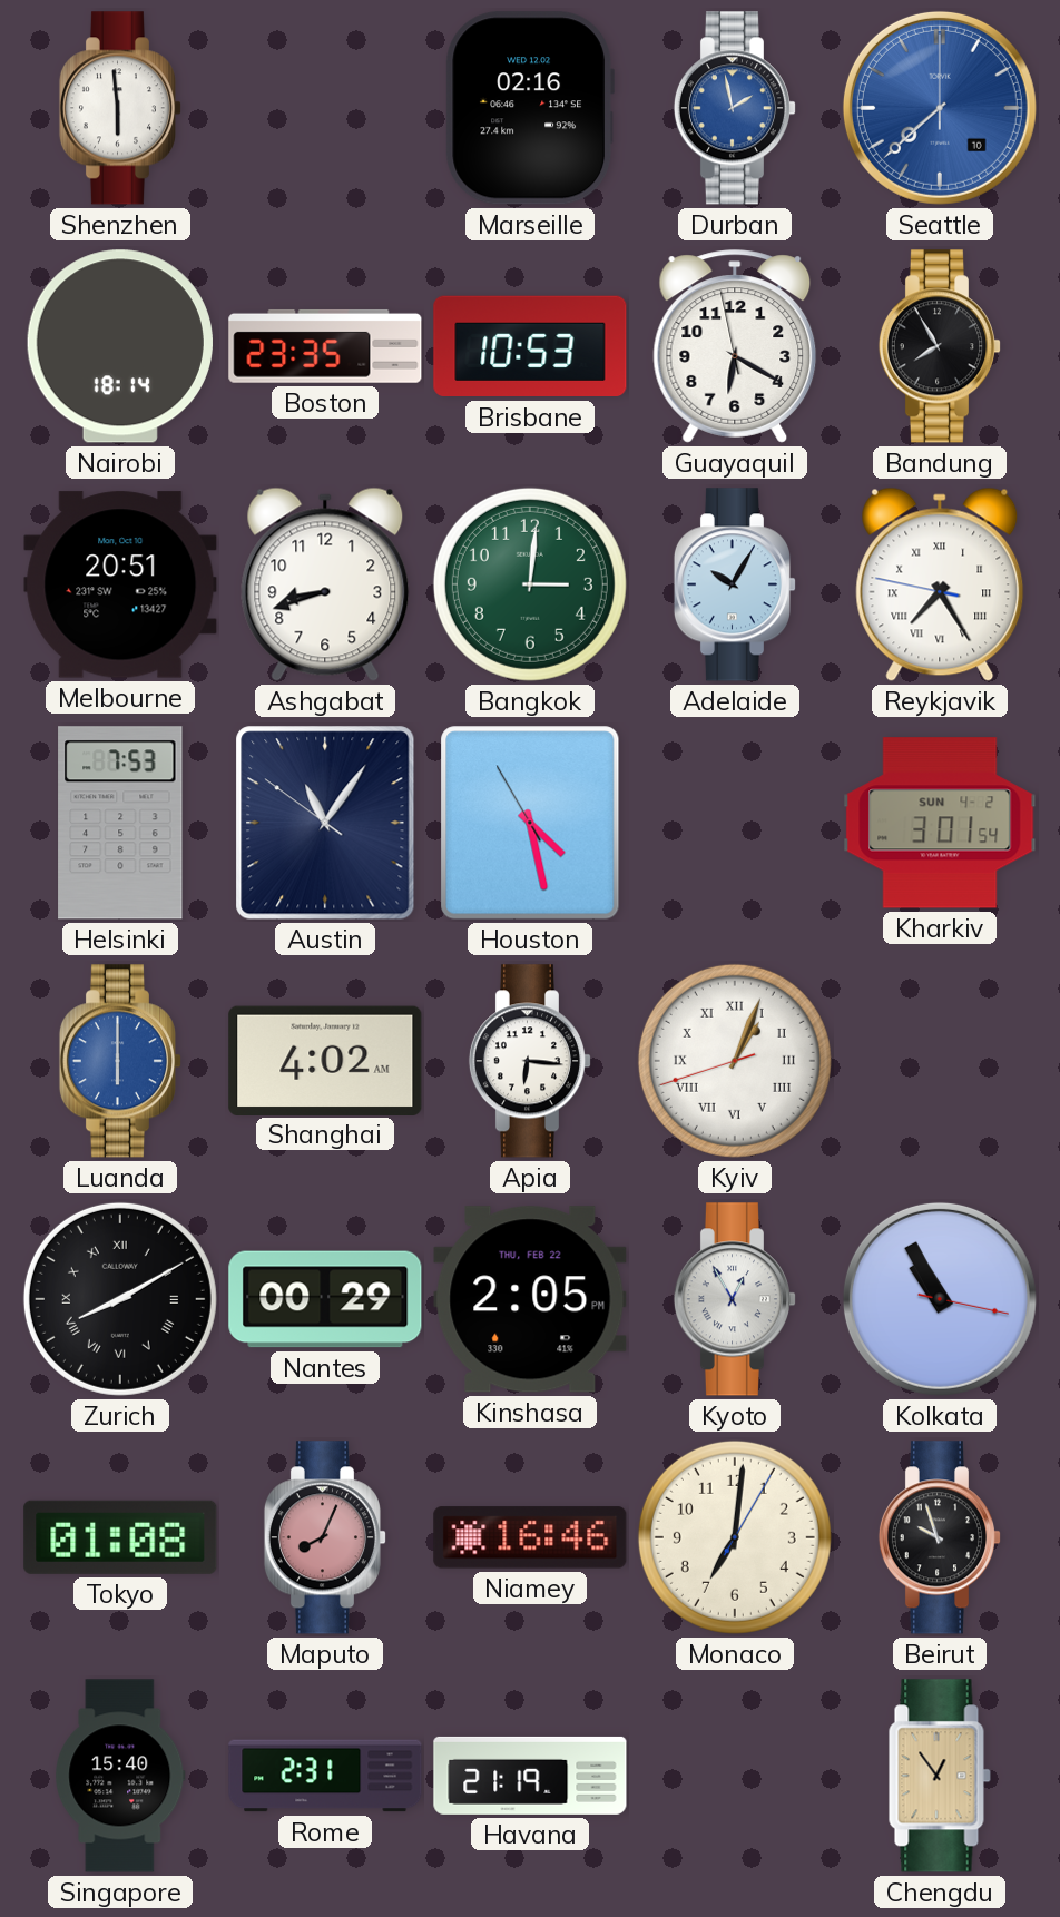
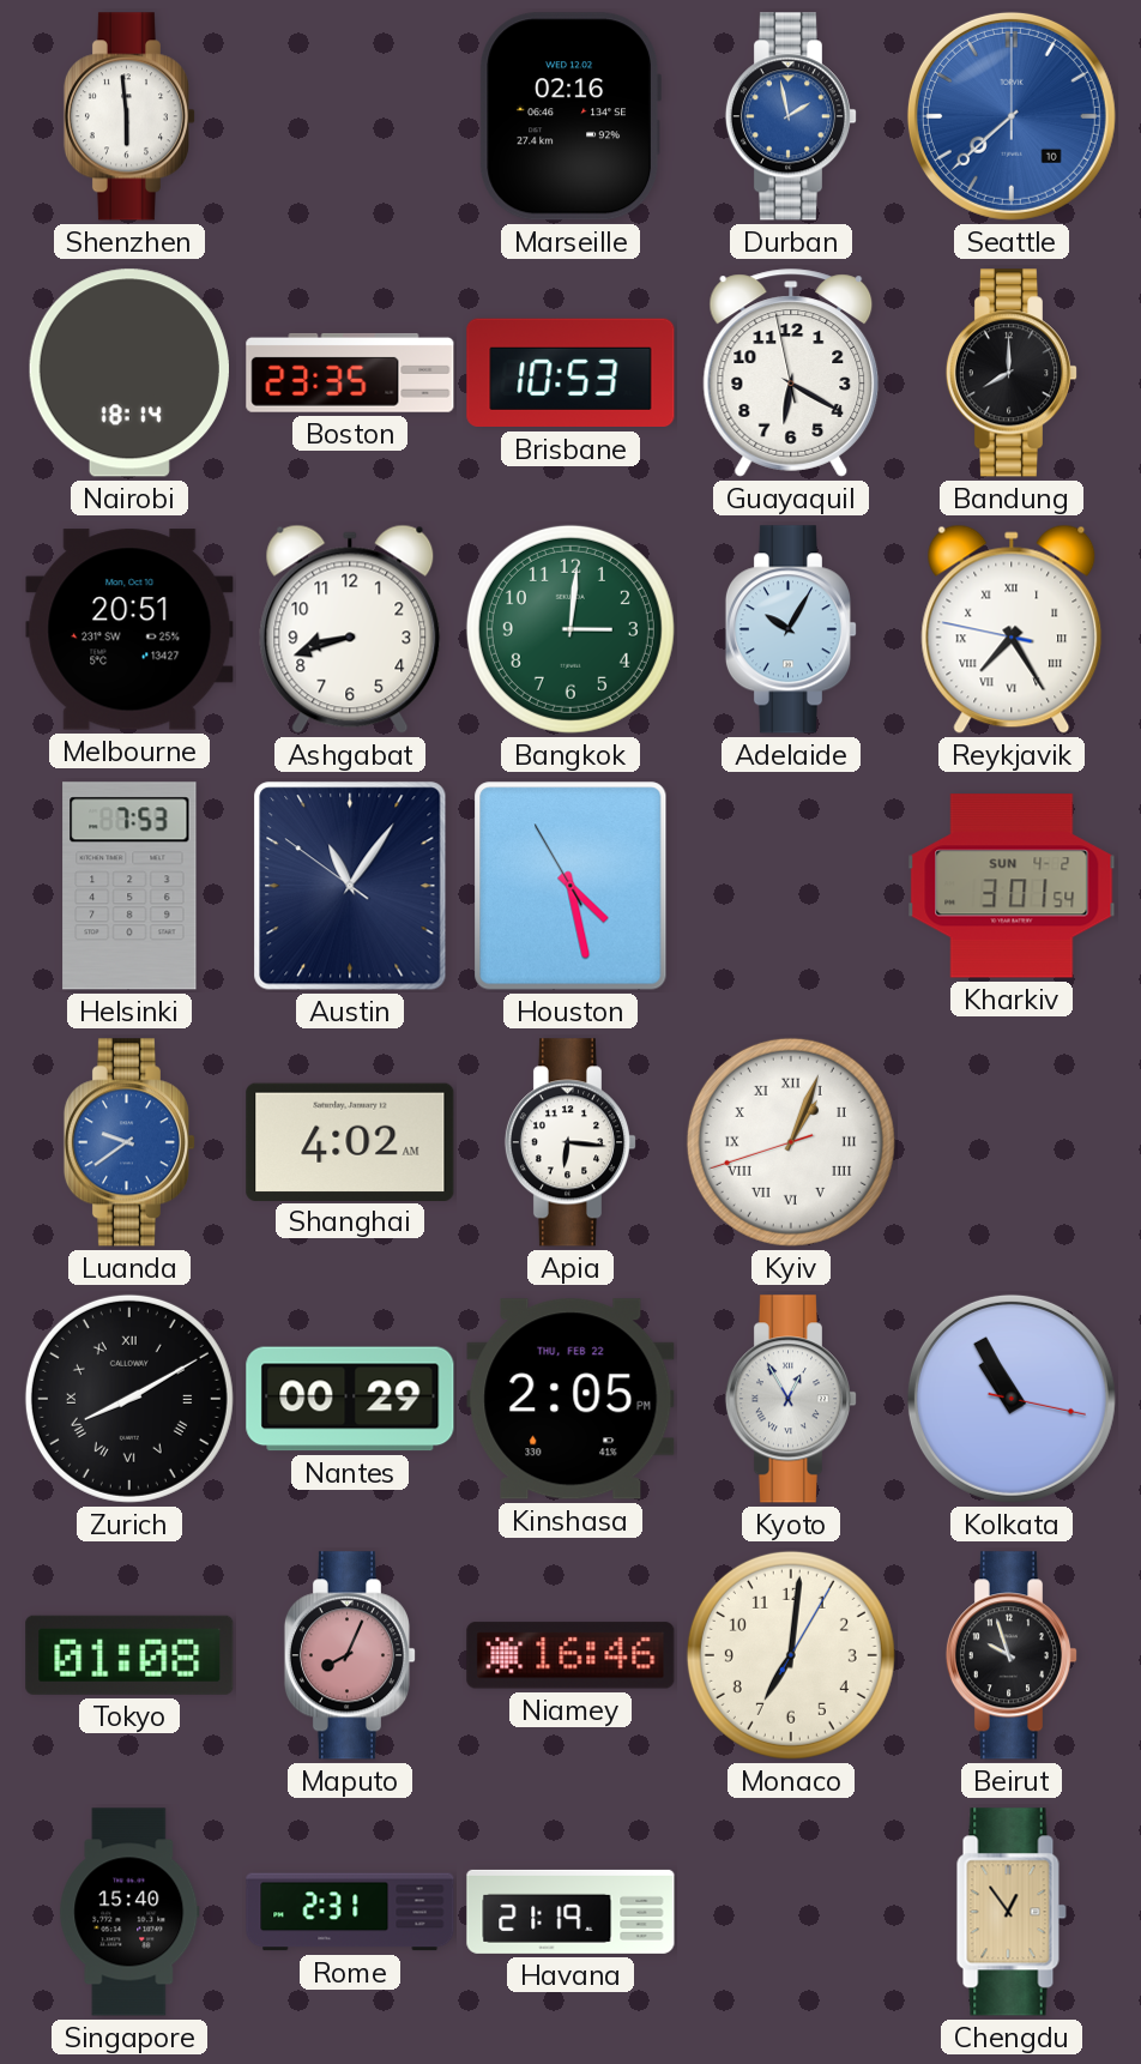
Bandung: 7:55 -> 8:00
Luanda: 6:00 -> 9:39
